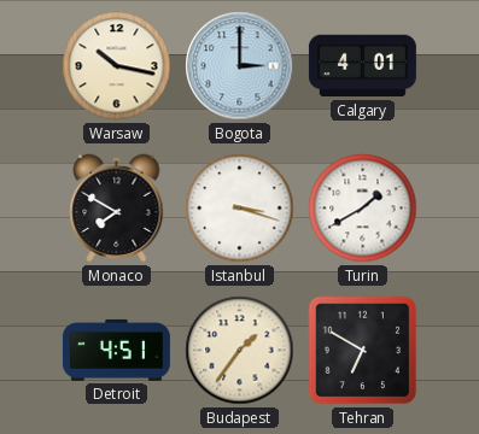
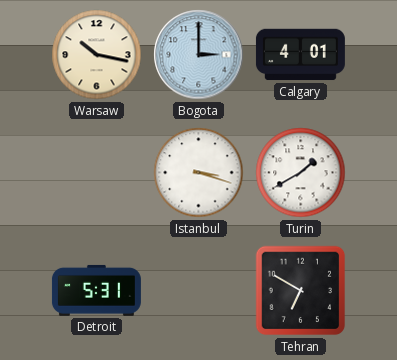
Monaco: 7:50 -> none
Detroit: 4:51 -> 5:31
Budapest: 1:36 -> none
